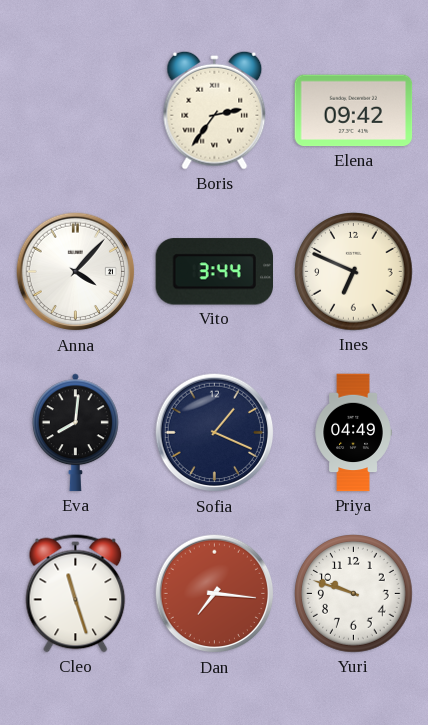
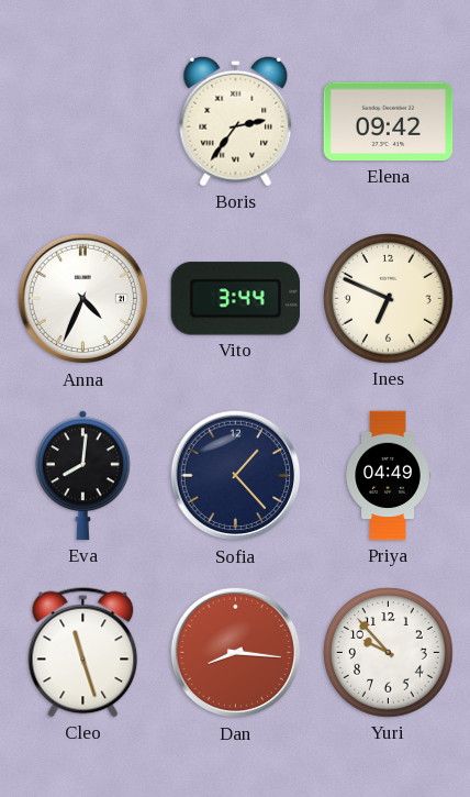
Anna: 4:07 -> 4:34
Sofia: 1:19 -> 1:23
Dan: 7:16 -> 8:16
Yuri: 9:48 -> 9:53
